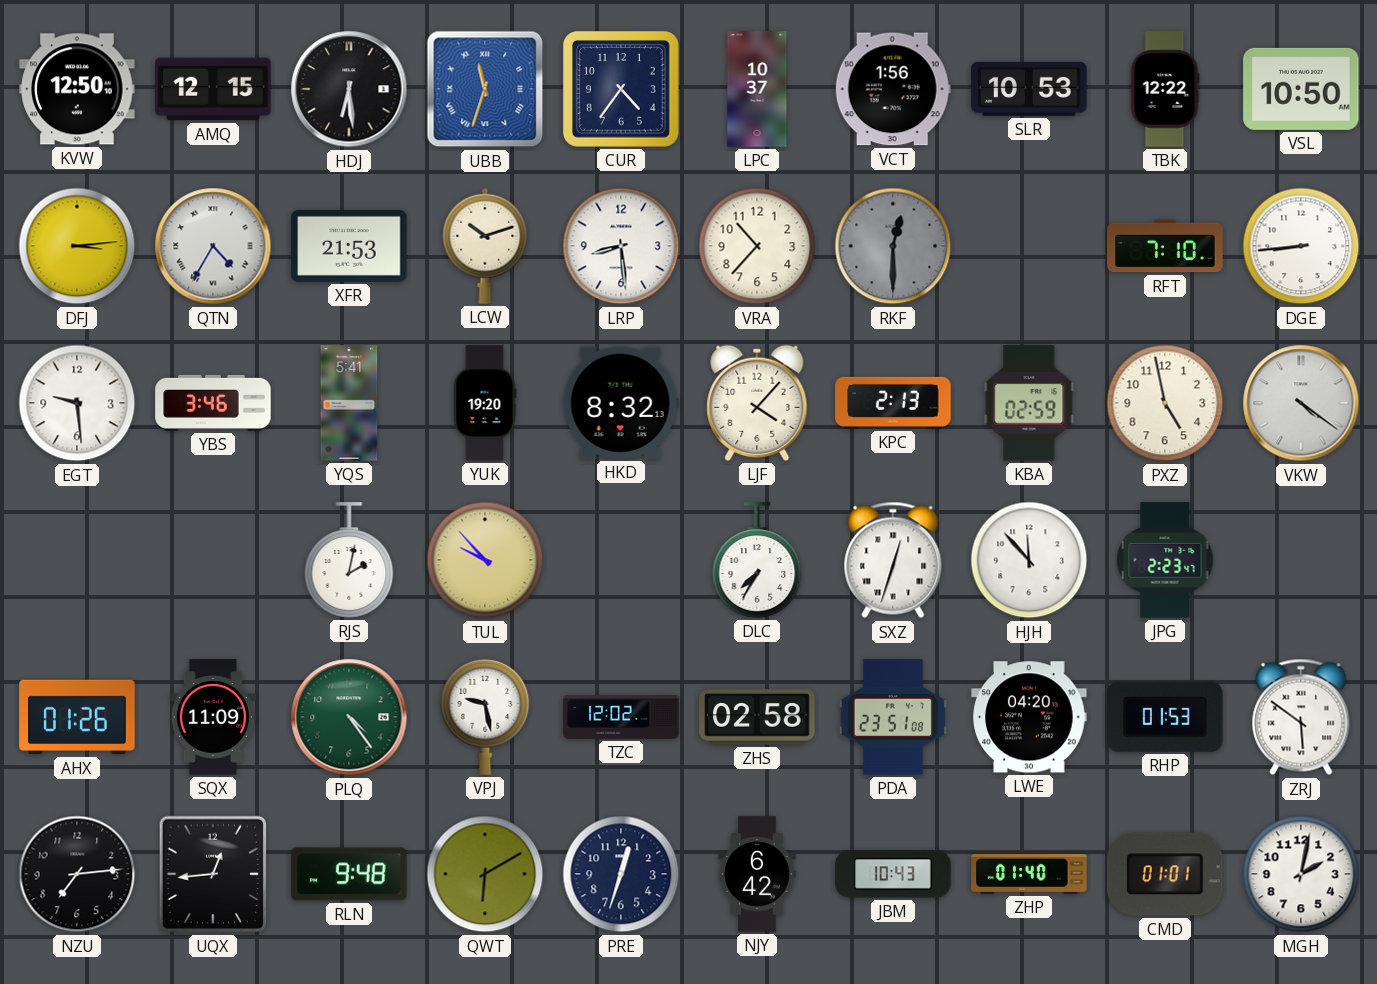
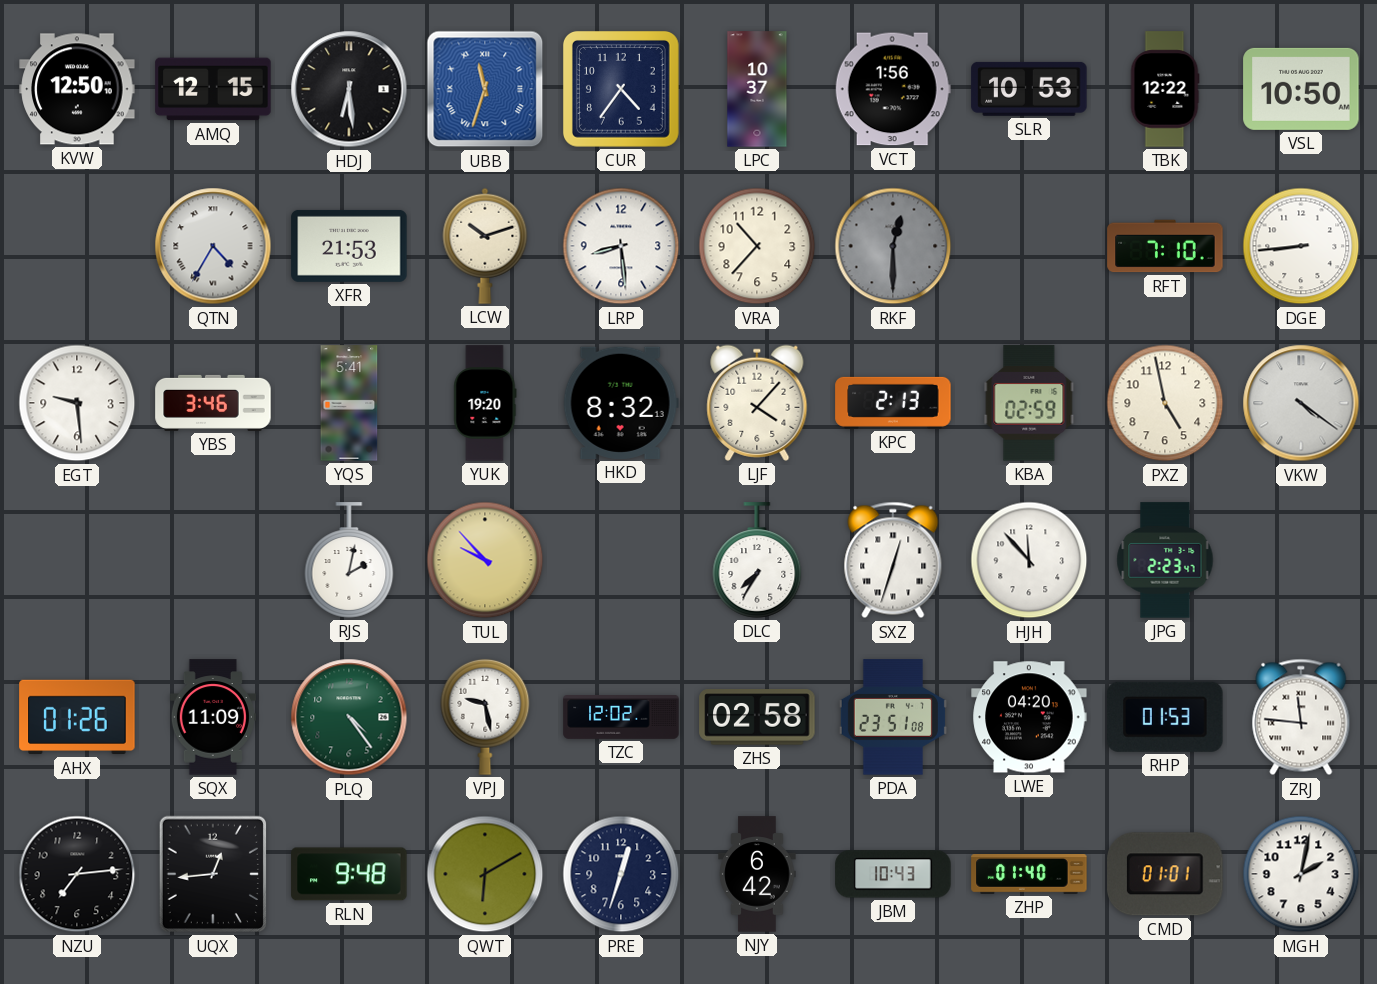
DFJ: 3:14 -> none
ZRJ: 5:51 -> 11:46
